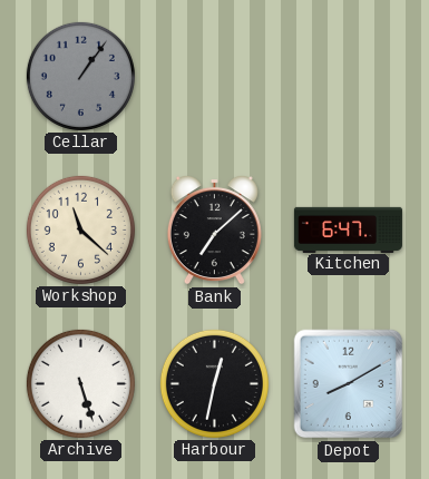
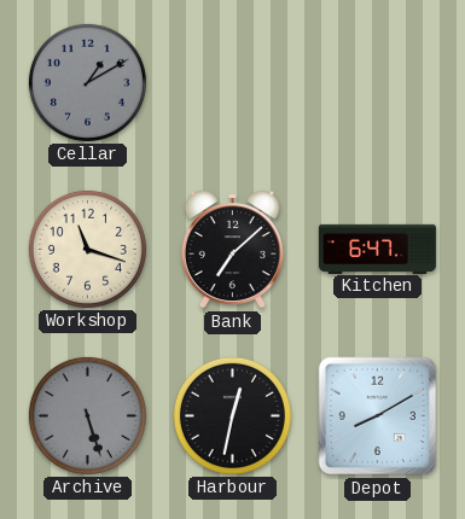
Cellar: 1:06 -> 1:10
Workshop: 11:22 -> 11:18
Archive dial: white -> grey
